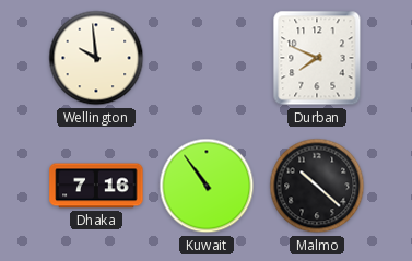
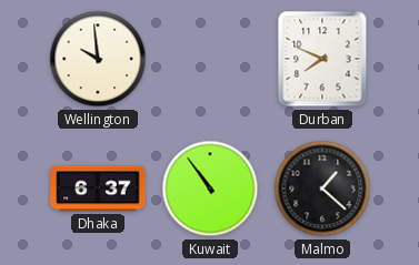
Dhaka: 7:16 -> 6:37
Malmo: 10:22 -> 1:22
